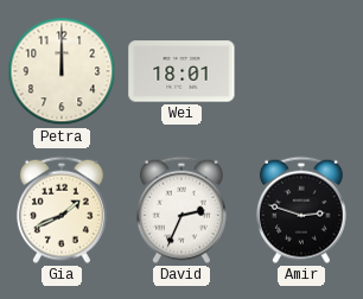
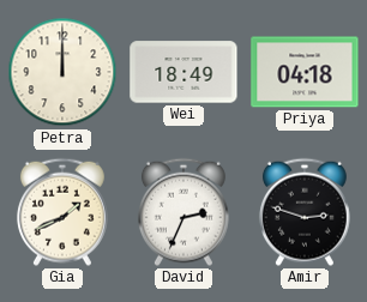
Wei: 18:01 -> 18:49
Priya: none -> 04:18
